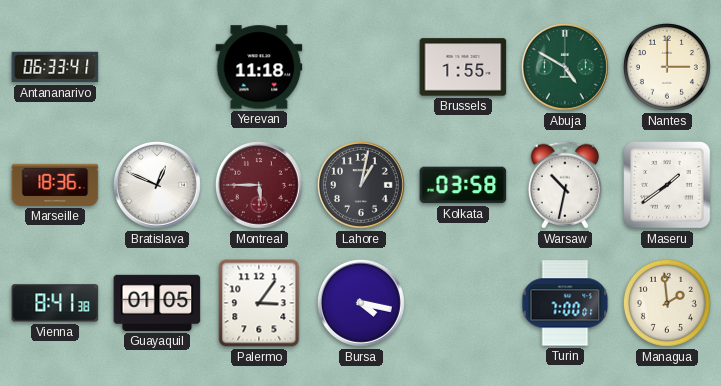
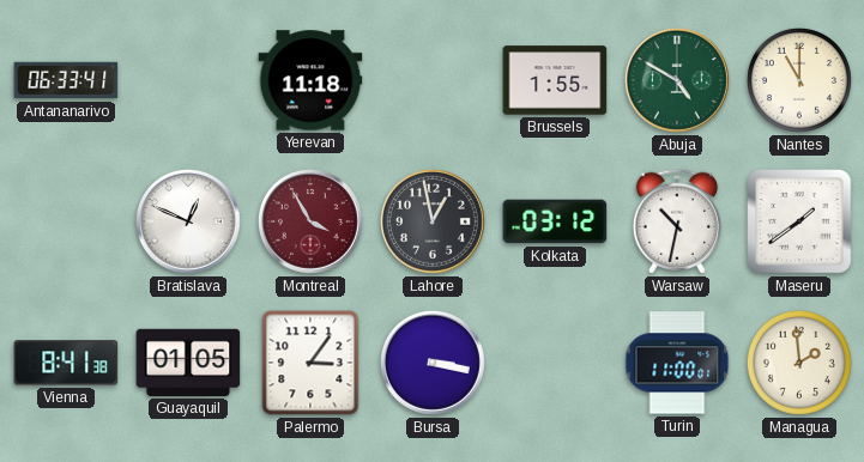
Nantes: 3:00 -> 11:00
Marseille: 18:36 -> none
Montreal: 5:45 -> 3:55
Lahore: 1:02 -> 12:58
Kolkata: 03:58 -> 03:12
Bursa: 4:17 -> 3:17
Turin: 7:00 -> 11:00
